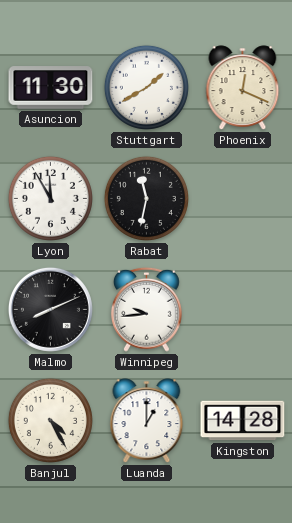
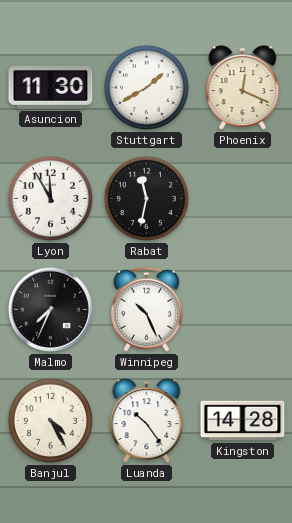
Malmo: 8:11 -> 7:34
Winnipeg: 9:44 -> 10:26
Luanda: 1:00 -> 10:24
